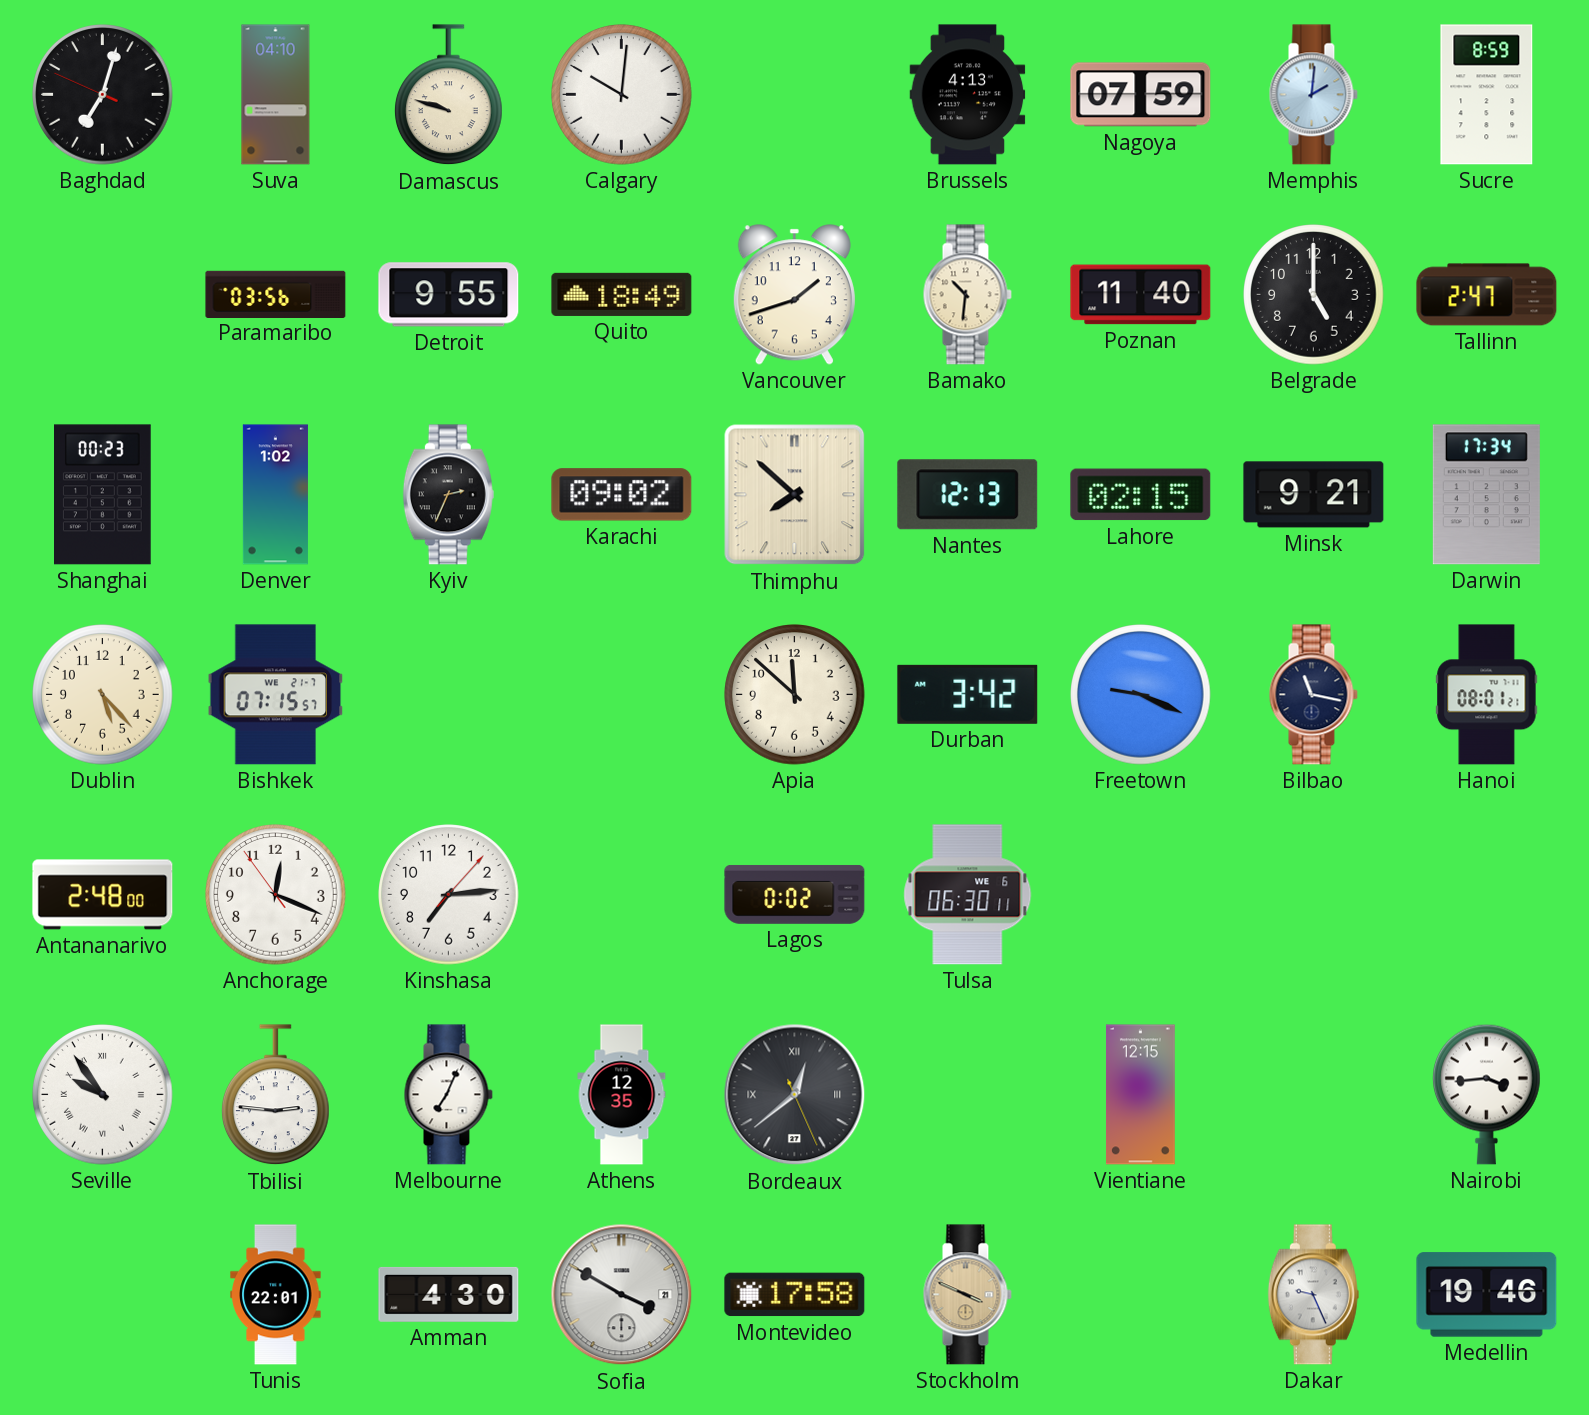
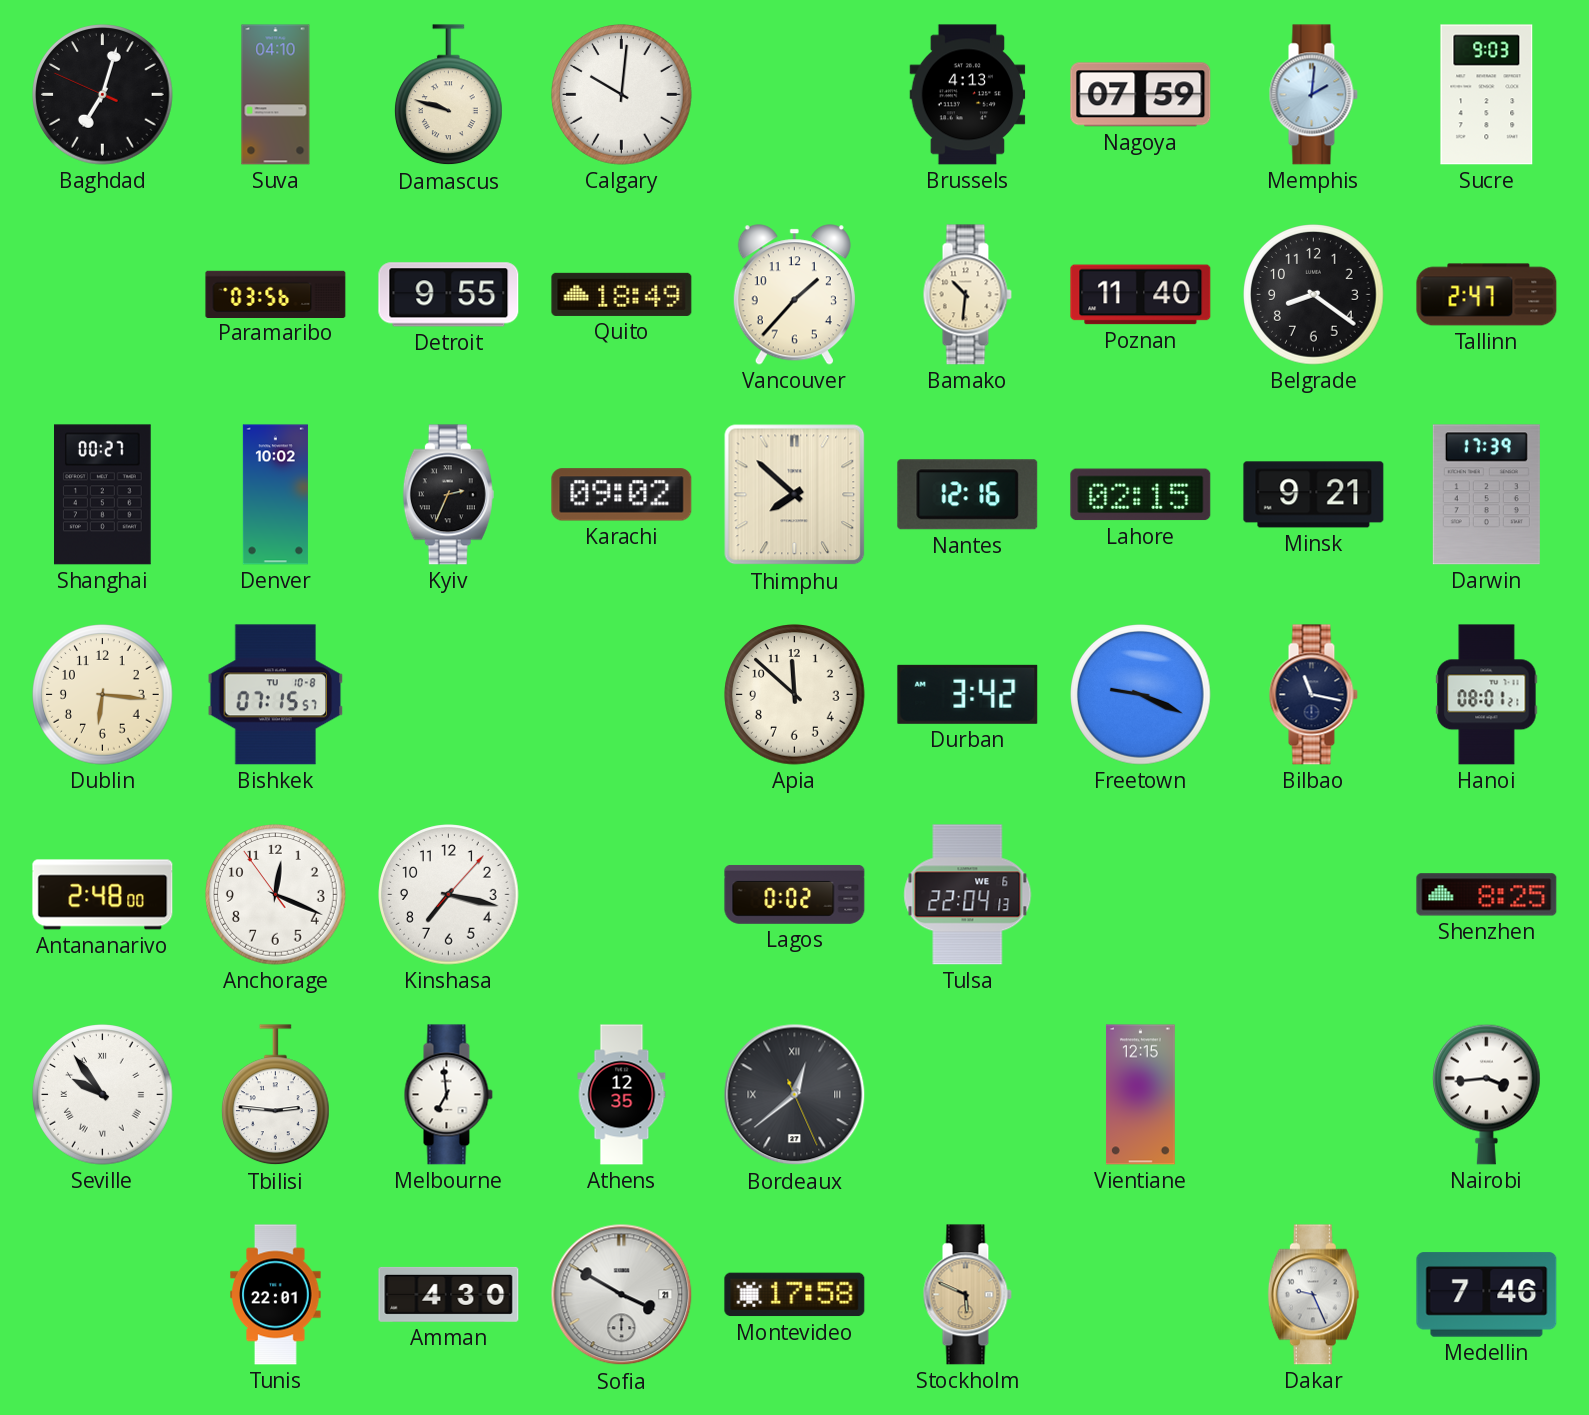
Sucre: 8:59 -> 9:03
Vancouver: 1:42 -> 1:37
Belgrade: 5:00 -> 8:21
Shanghai: 00:23 -> 00:27
Denver: 1:02 -> 10:02
Nantes: 12:13 -> 12:16
Darwin: 17:34 -> 17:39
Dublin: 5:23 -> 6:16
Bishkek date: WE 21-7 -> TU 10-8
Kinshasa: 7:14 -> 7:17
Tulsa: 06:30 -> 22:04
Shenzhen: none -> 8:25
Melbourne: 7:04 -> 6:59
Stockholm: 3:49 -> 5:49
Medellin: 19:46 -> 7:46
